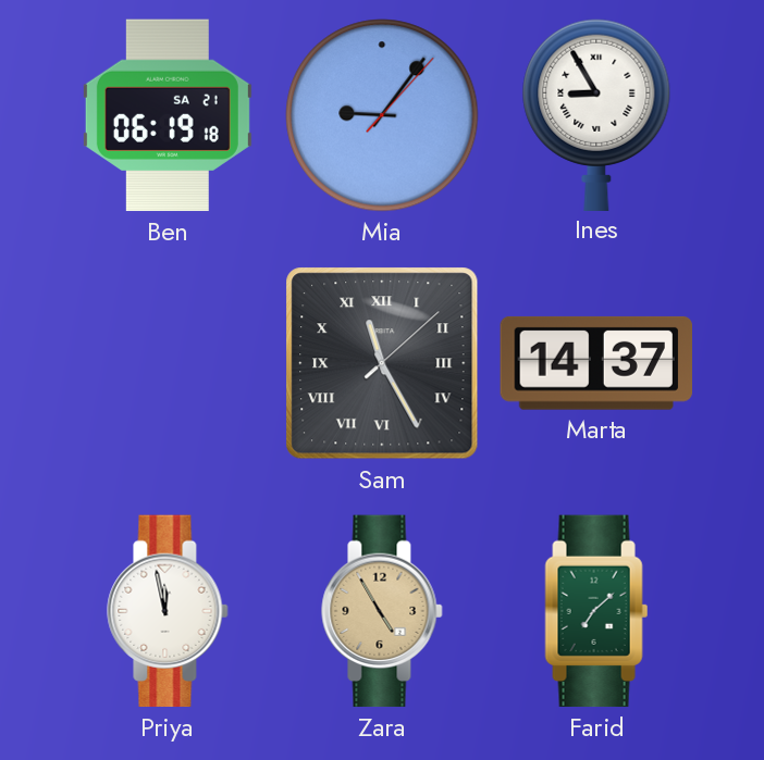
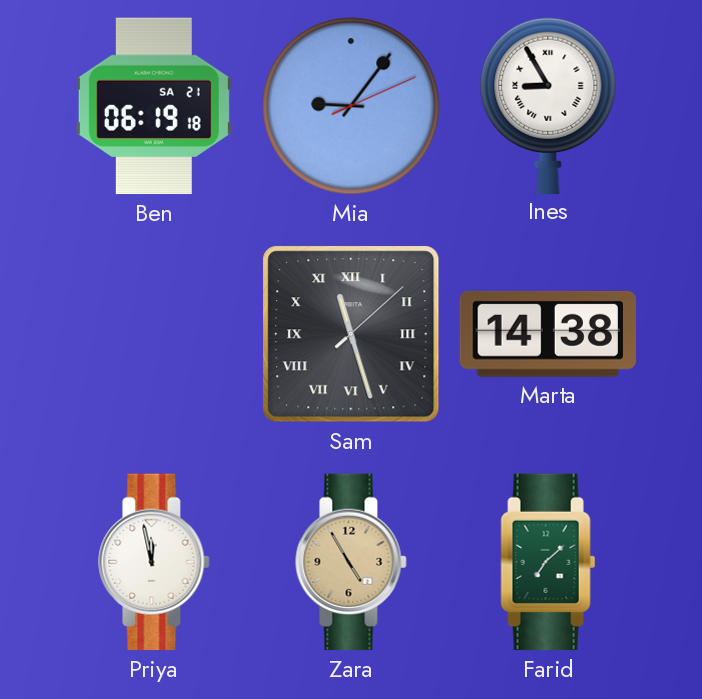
Mia: 9:06:07 -> 9:06:11
Sam: 11:25 -> 11:27
Marta: 14:37 -> 14:38
